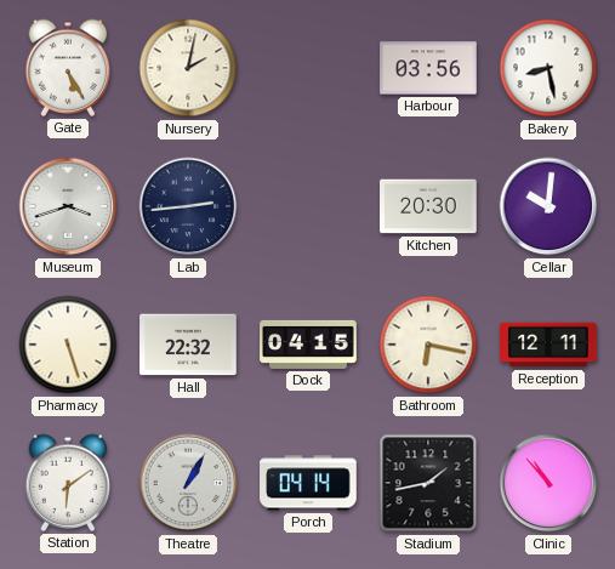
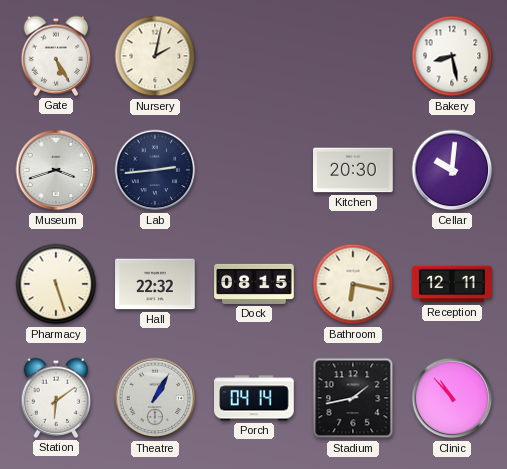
Harbour: 03:56 -> none
Dock: 04:15 -> 08:15
